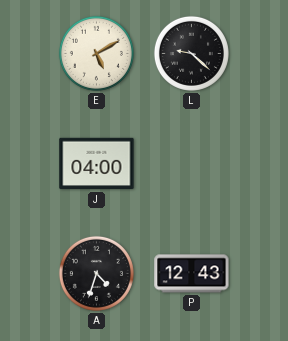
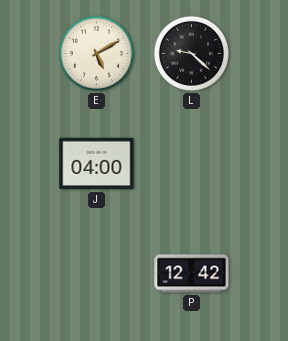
A: 4:33 -> none
P: 12:43 -> 12:42
